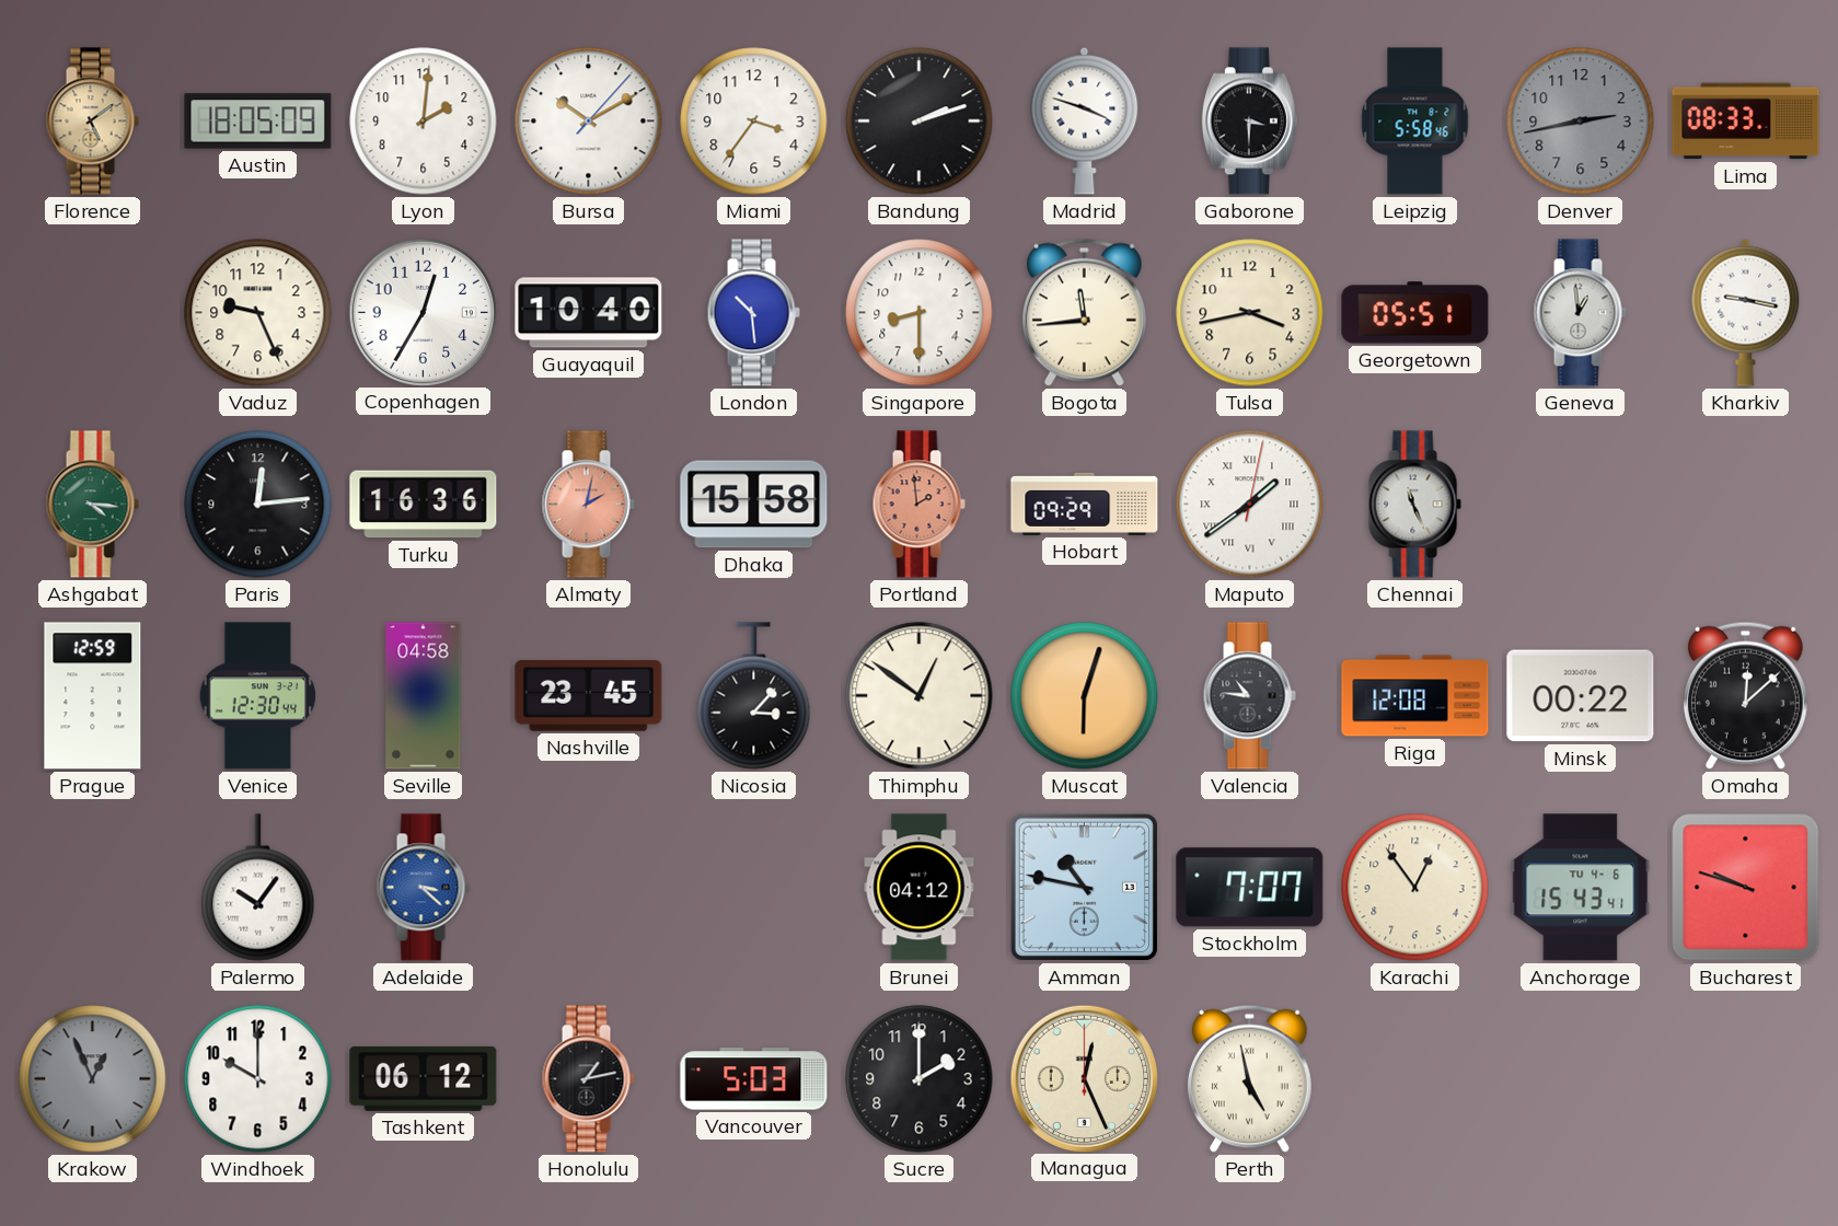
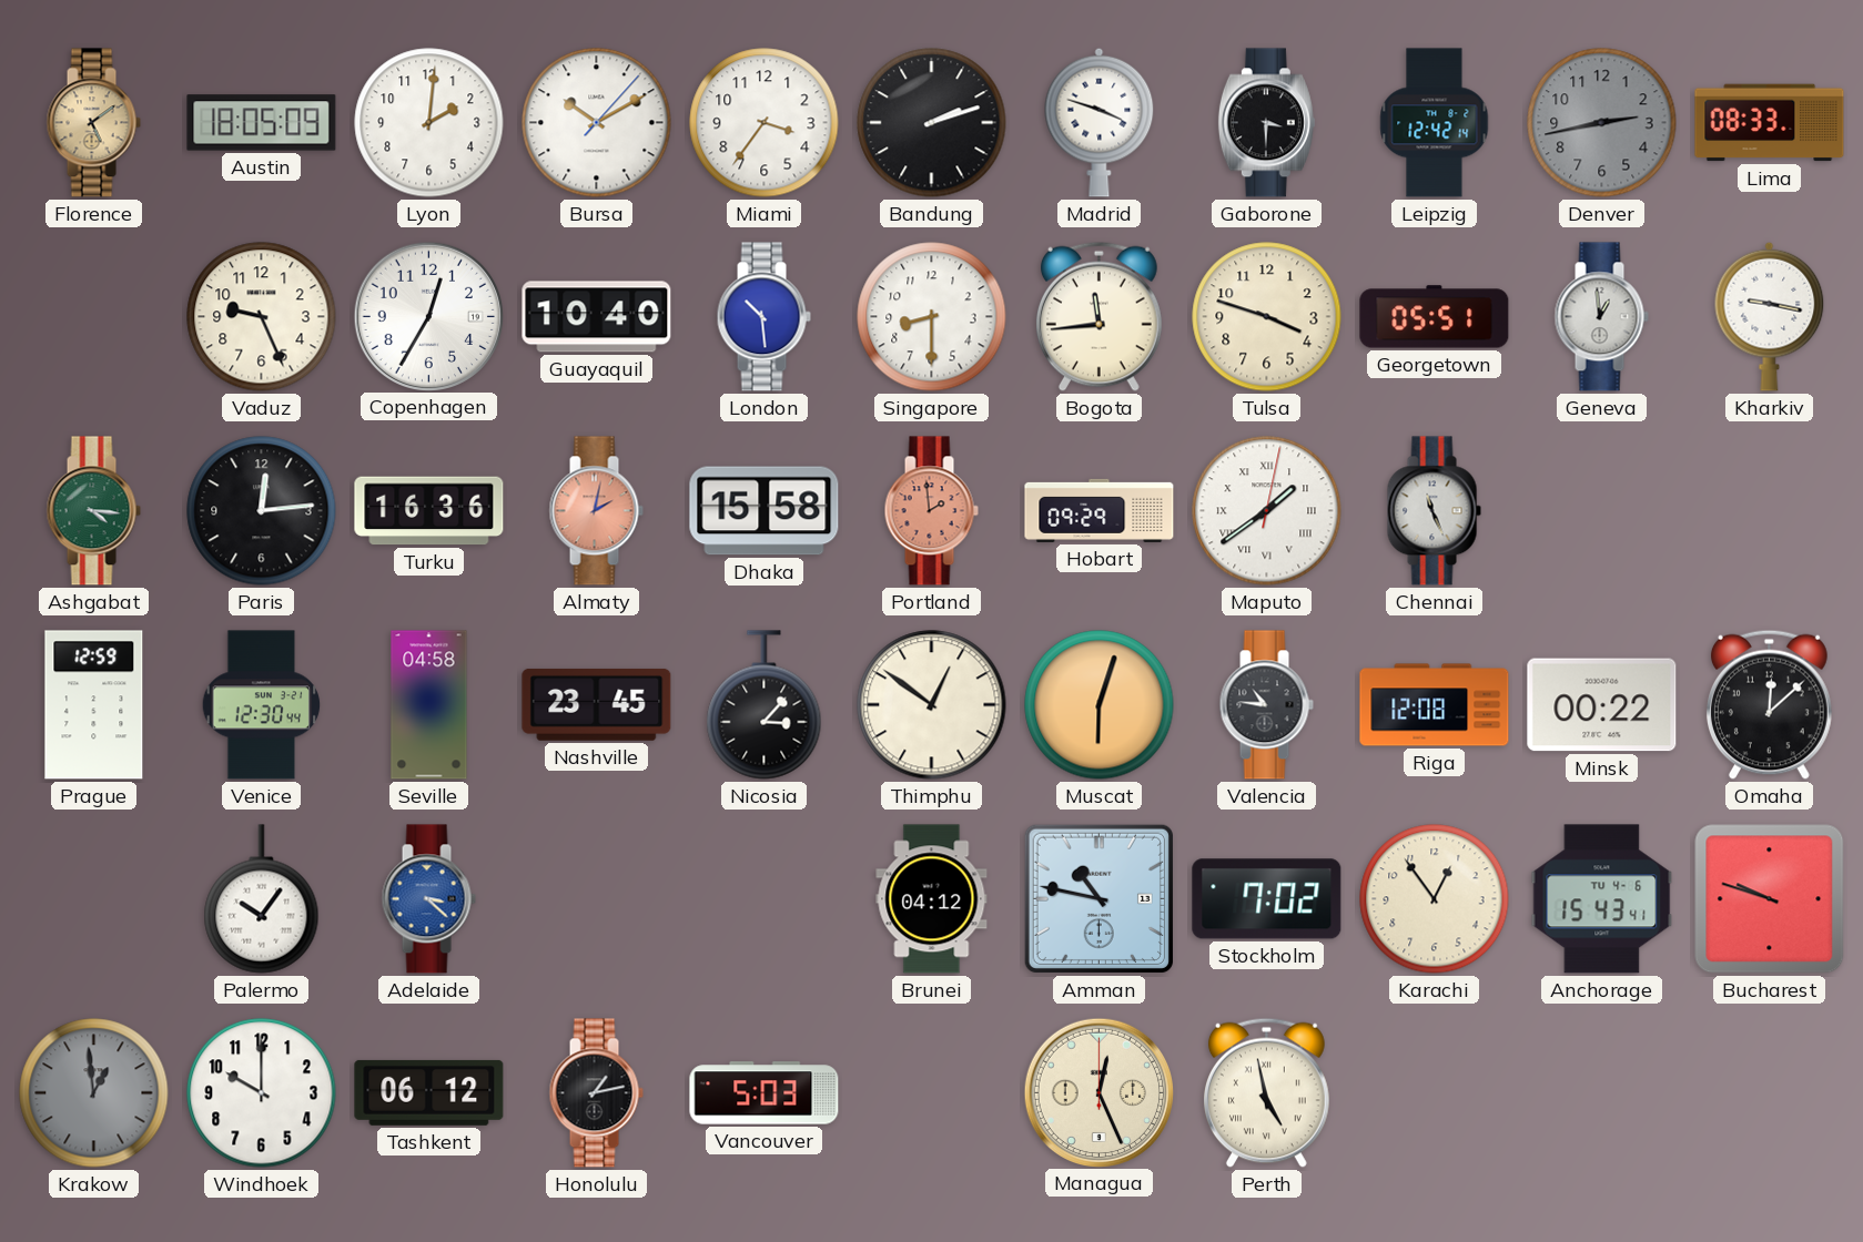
Leipzig: 5:58 -> 12:42
Tulsa: 3:43 -> 3:48
Stockholm: 7:07 -> 7:02
Krakow: 12:56 -> 12:59
Sucre: 2:00 -> none
